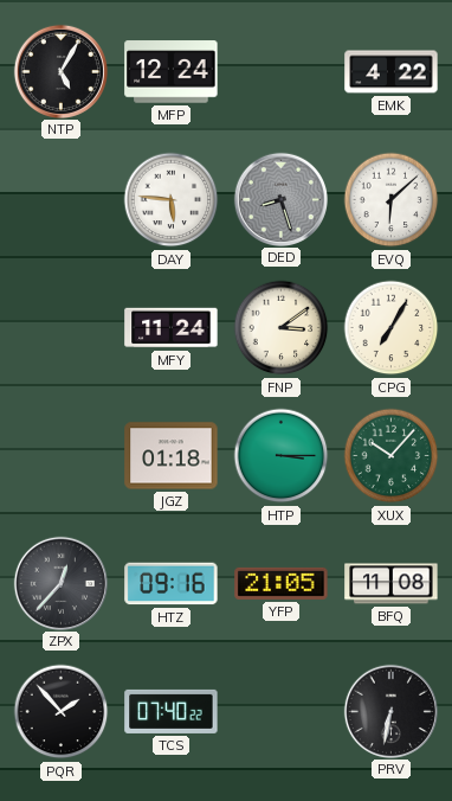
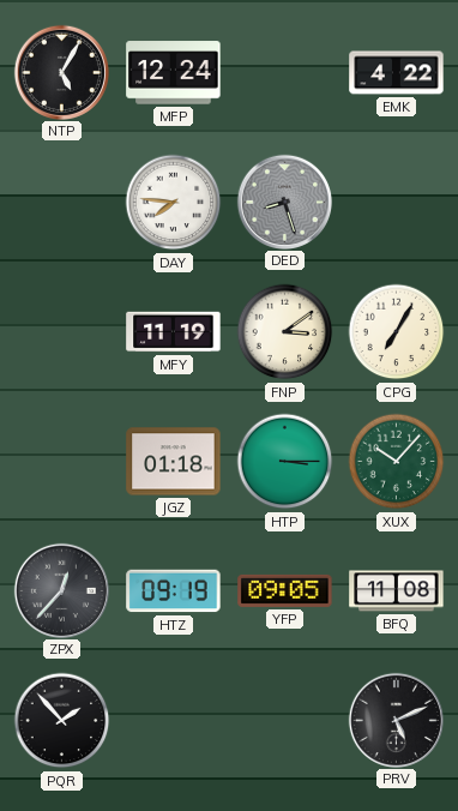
DAY: 5:46 -> 7:46
EVQ: 6:08 -> none
MFY: 11:24 -> 11:19
HTZ: 09:16 -> 09:19
YFP: 21:05 -> 09:05
TCS: 07:40 -> none
PRV: 6:32 -> 5:11
